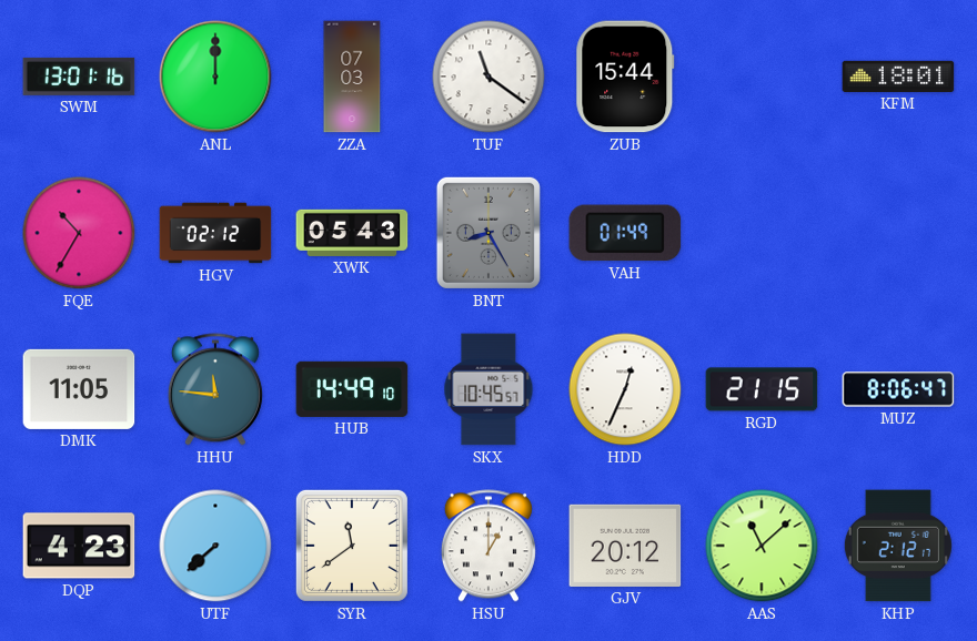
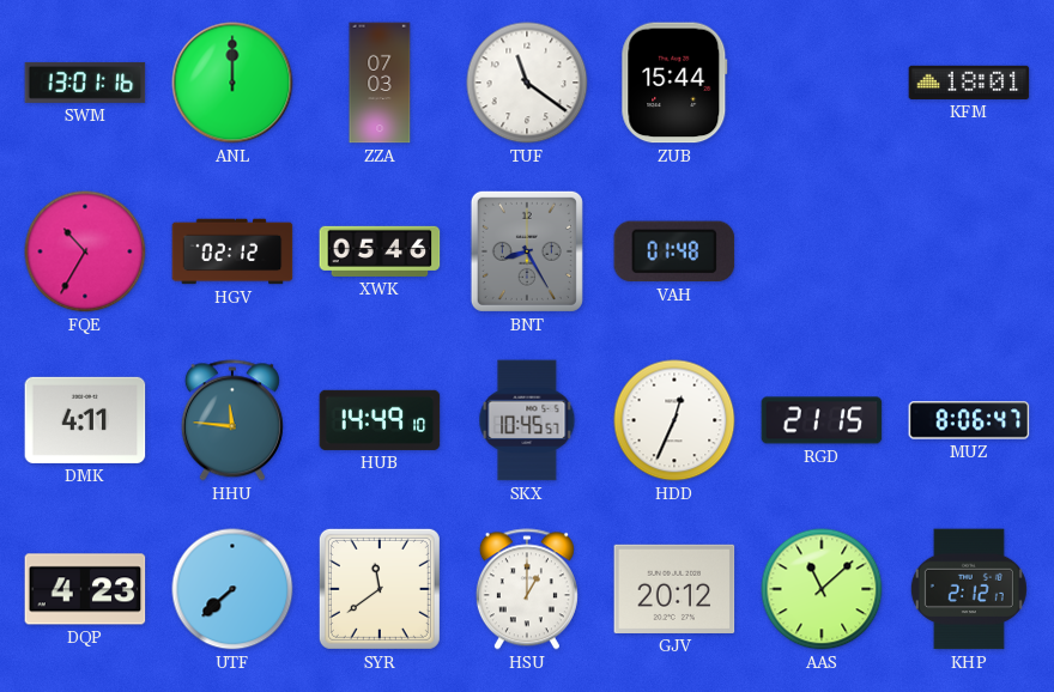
XWK: 05:43 -> 05:46
VAH: 01:49 -> 01:48
DMK: 11:05 -> 4:11
